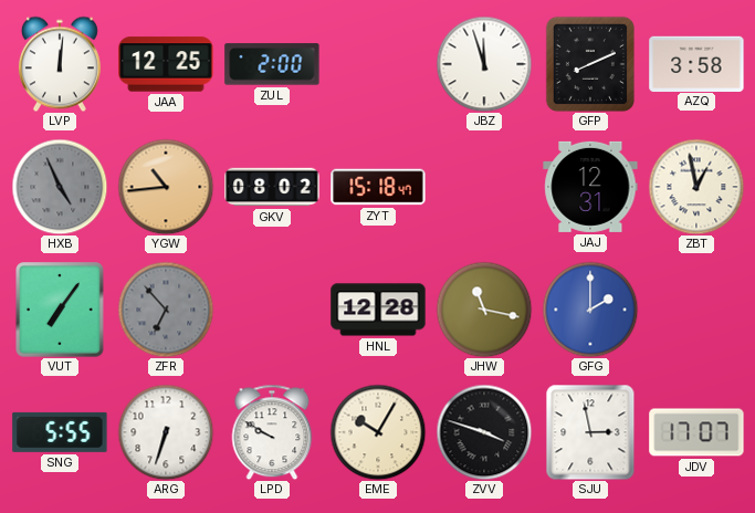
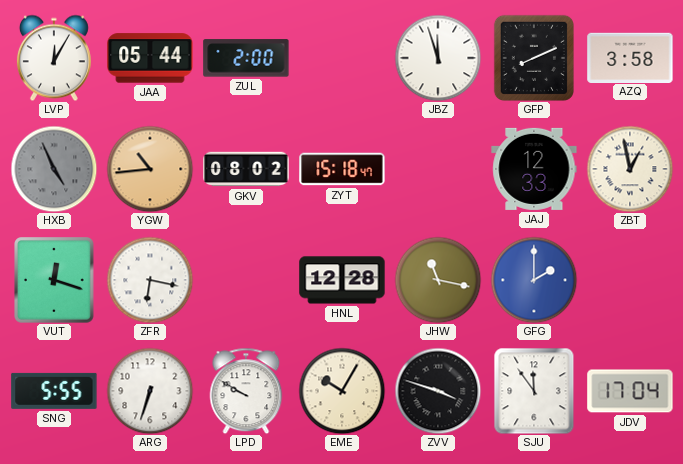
LVP: 12:01 -> 12:05
JAA: 12:25 -> 05:44
JAJ: 12:31 -> 12:33
VUT: 7:06 -> 12:18
ZFR: 6:53 -> 6:17
ZFR dial: grey -> white
SJU: 2:58 -> 11:54
JDV: 17:07 -> 17:04
